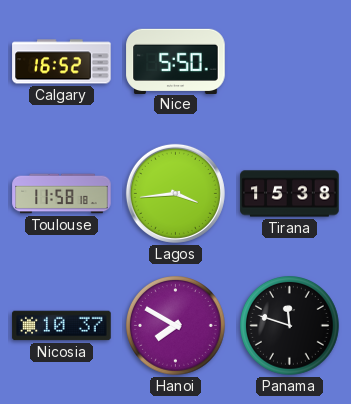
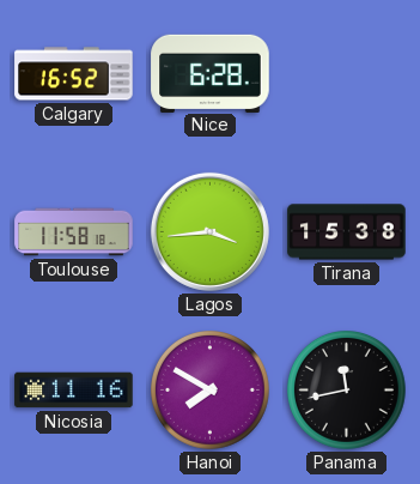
Nice: 5:50 -> 6:28
Nicosia: 10:37 -> 11:16
Panama: 11:48 -> 11:43
